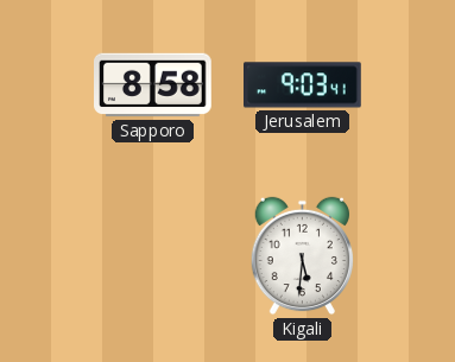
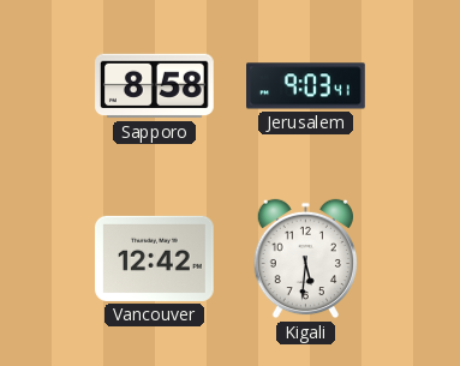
Vancouver: none -> 12:42
